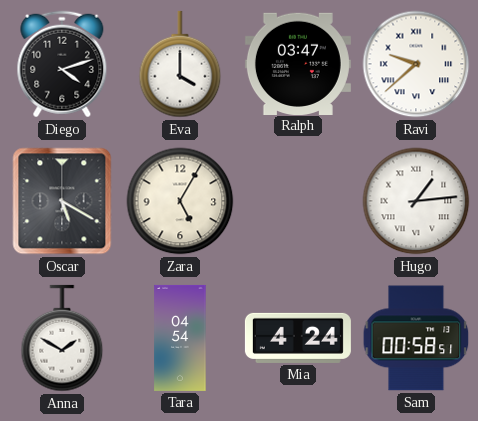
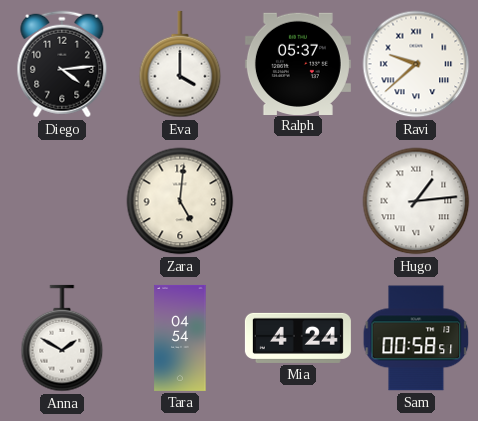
Diego: 4:12 -> 4:14
Ralph: 03:47 -> 05:37
Oscar: 5:20 -> none
Zara: 5:05 -> 5:01
